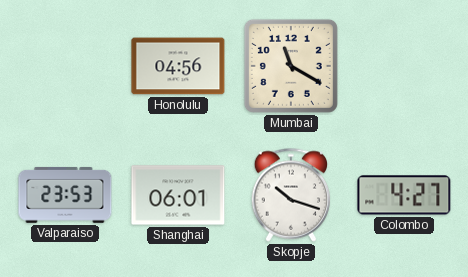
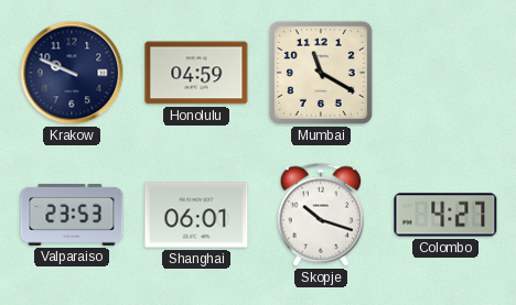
Krakow: none -> 9:49
Honolulu: 04:56 -> 04:59
